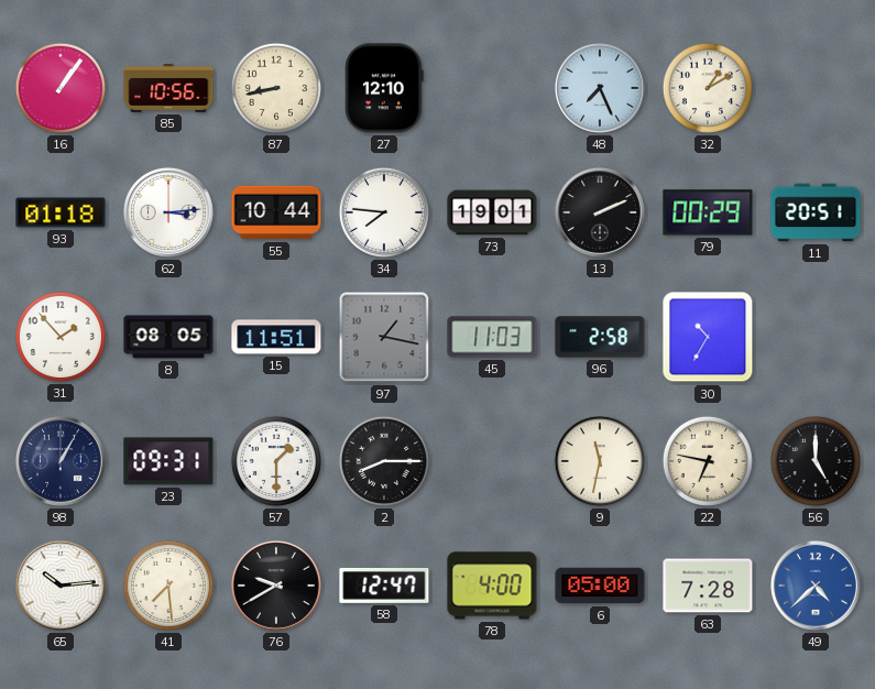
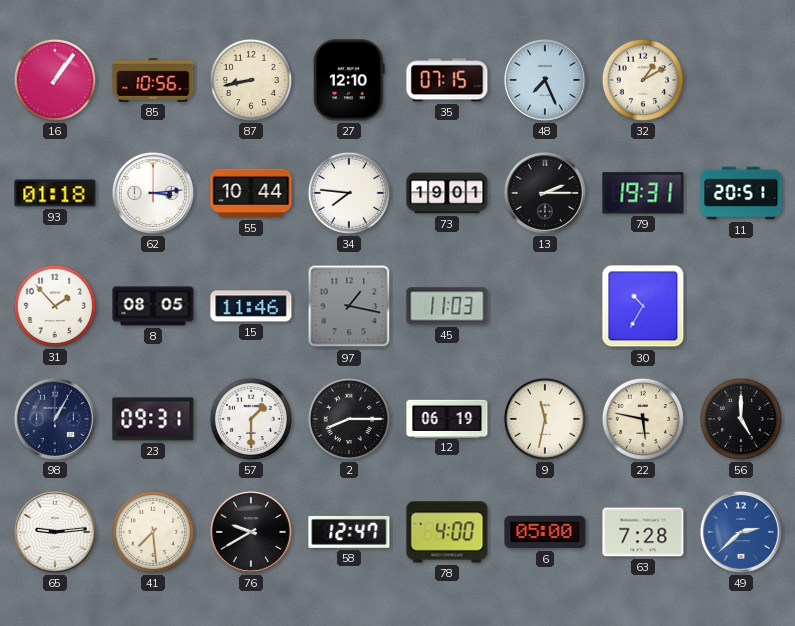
35: none -> 07:15
13: 2:11 -> 2:15
79: 00:29 -> 19:31
15: 11:51 -> 11:46
96: 2:58 -> none
12: none -> 06:19
22: 6:47 -> 5:47
65: 10:14 -> 9:14
49: 4:38 -> 2:38
